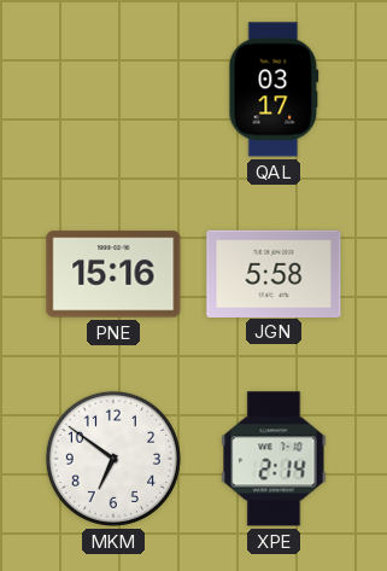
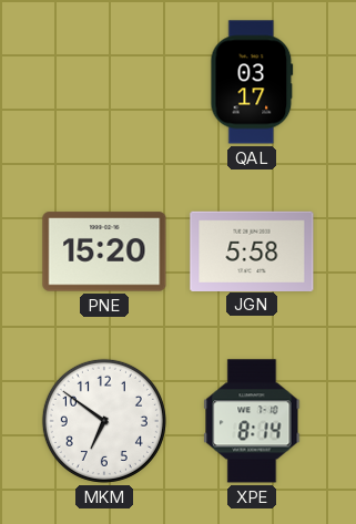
PNE: 15:16 -> 15:20
XPE: 2:14 -> 8:14
